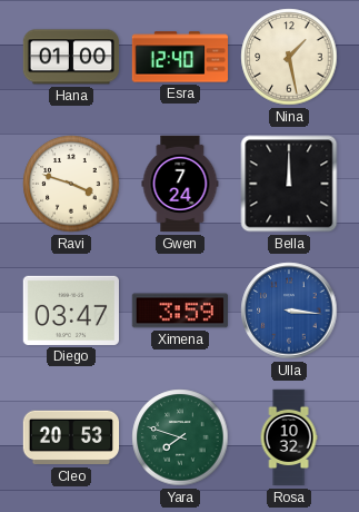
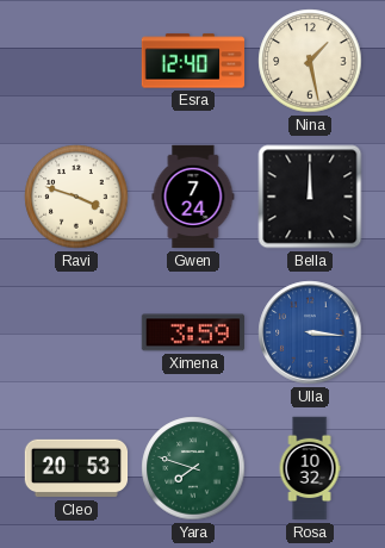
Hana: 01:00 -> none
Diego: 03:47 -> none
